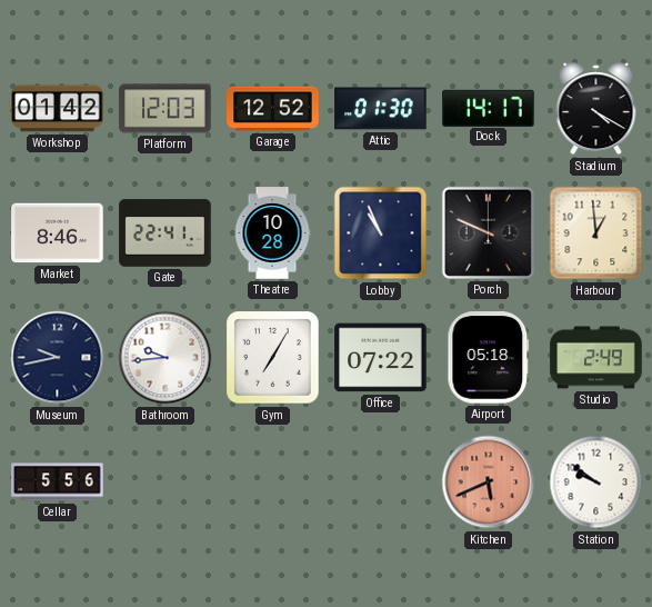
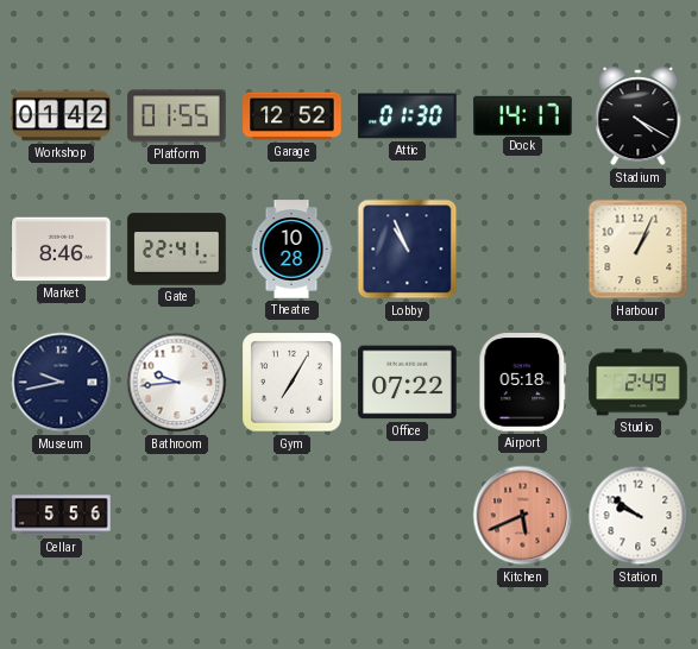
Platform: 12:03 -> 01:55
Porch: 9:49 -> none
Harbour: 12:59 -> 1:04
